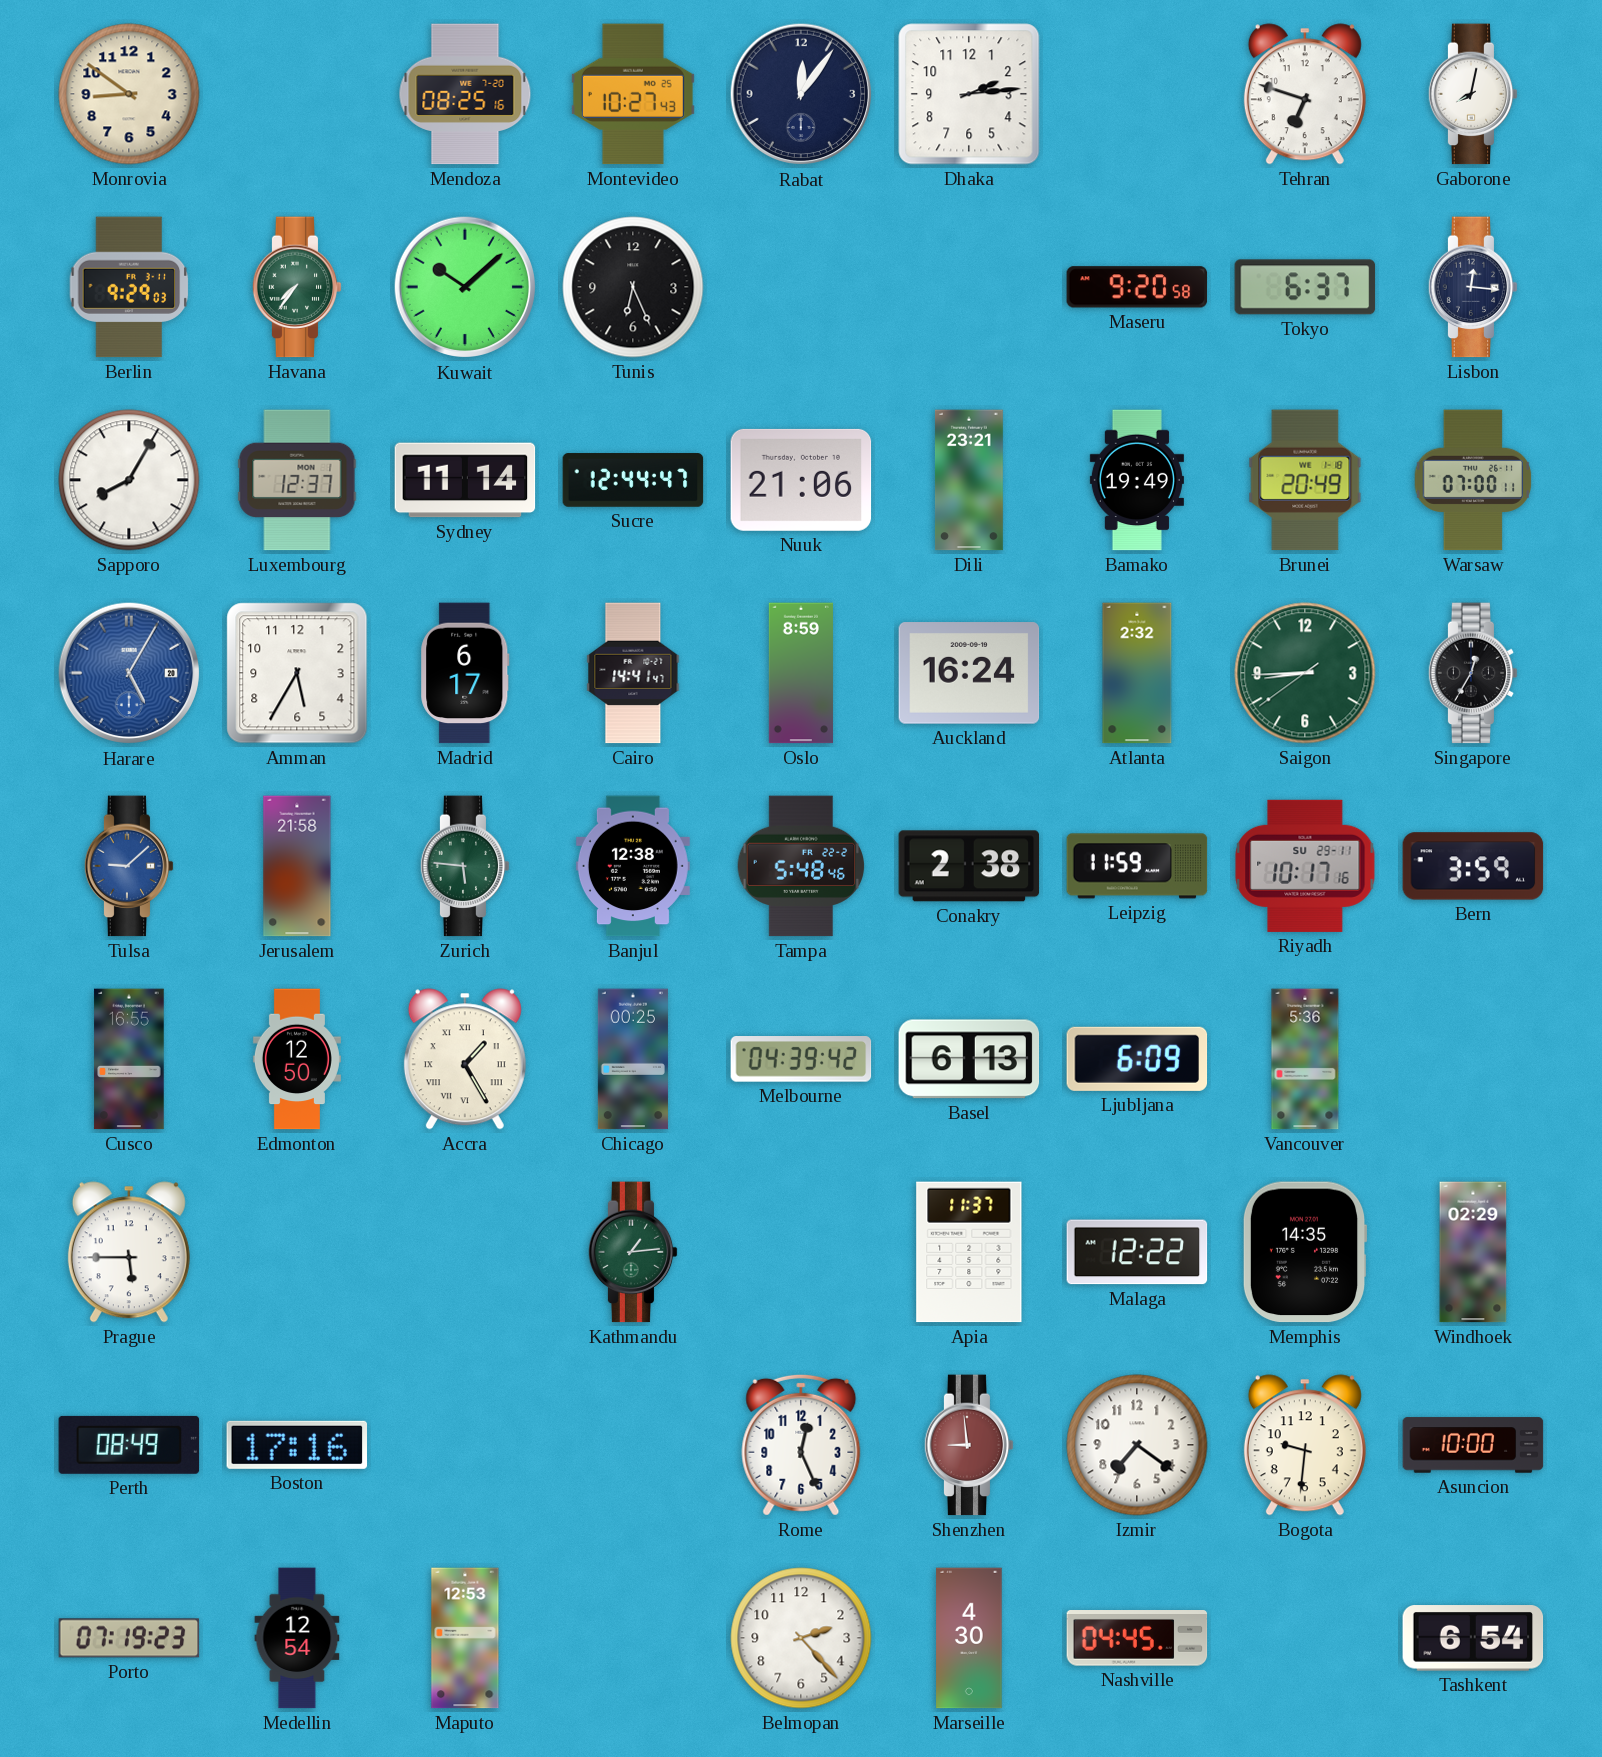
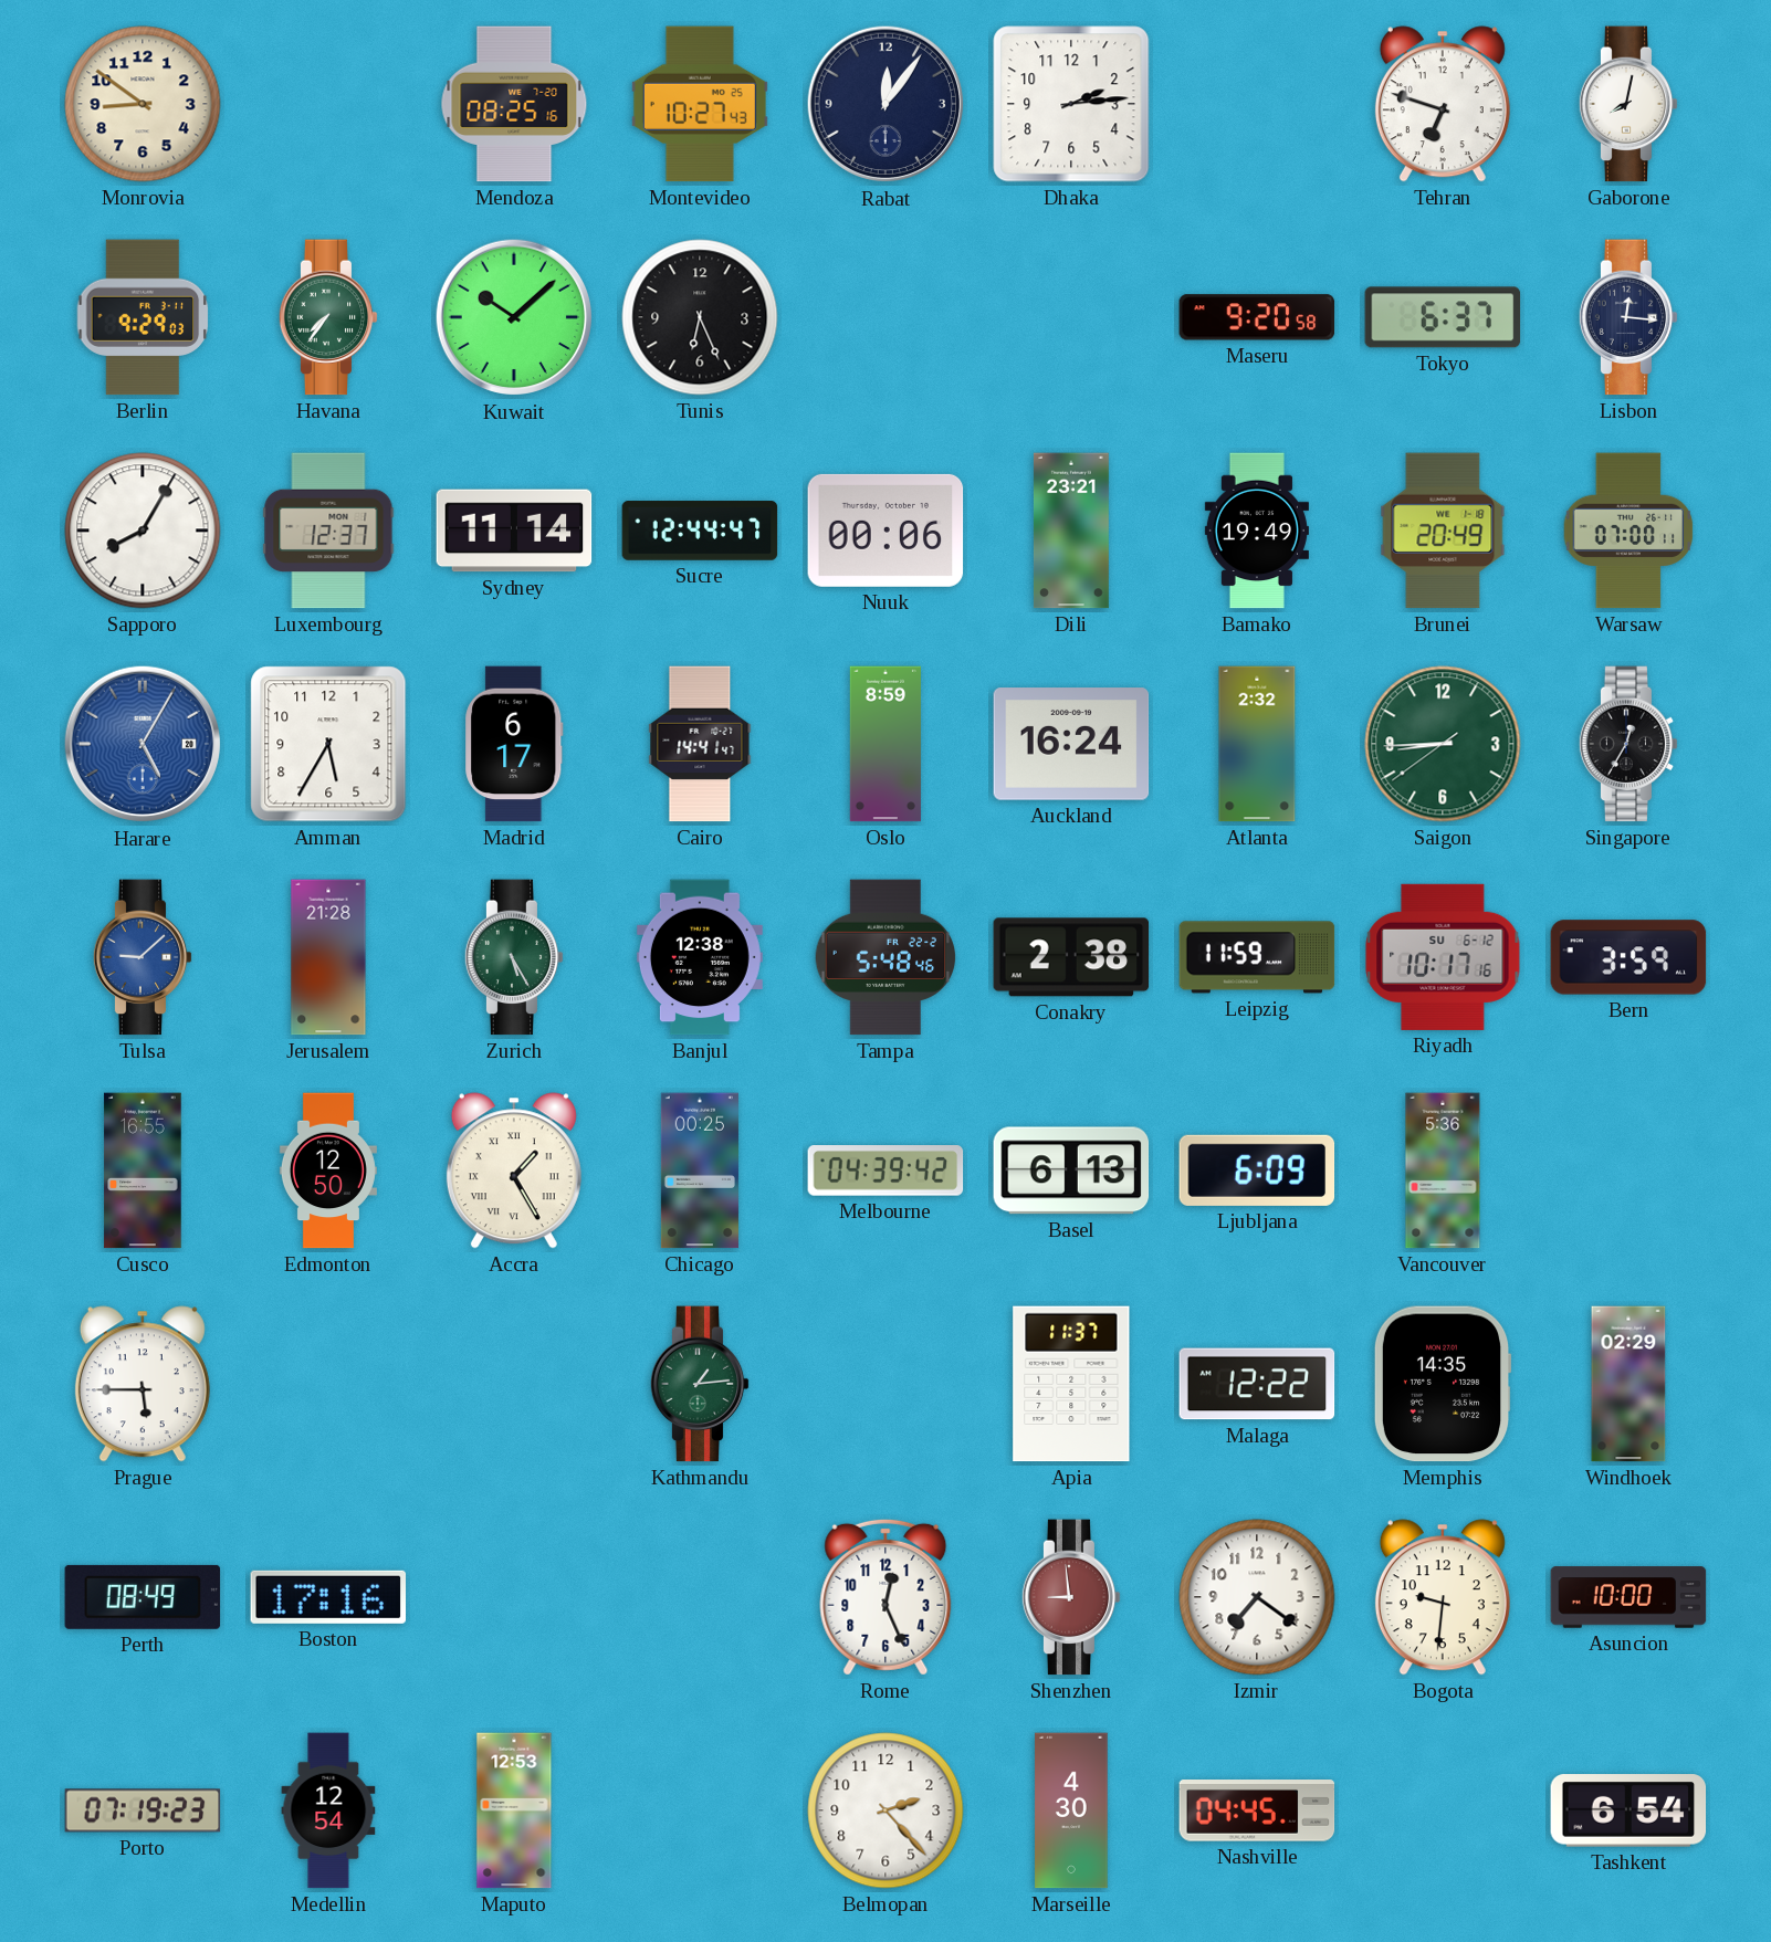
Nuuk: 21:06 -> 00:06
Jerusalem: 21:58 -> 21:28
Zurich: 5:46 -> 5:25
Riyadh date: SU 29-11 -> SU 6-12
